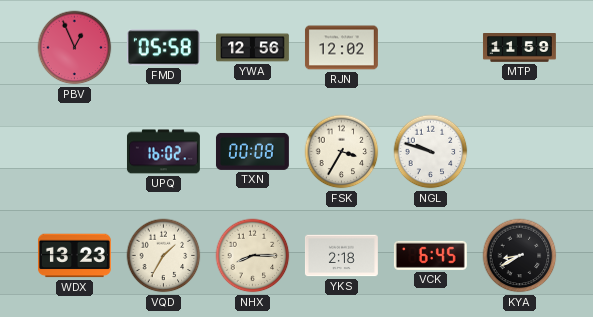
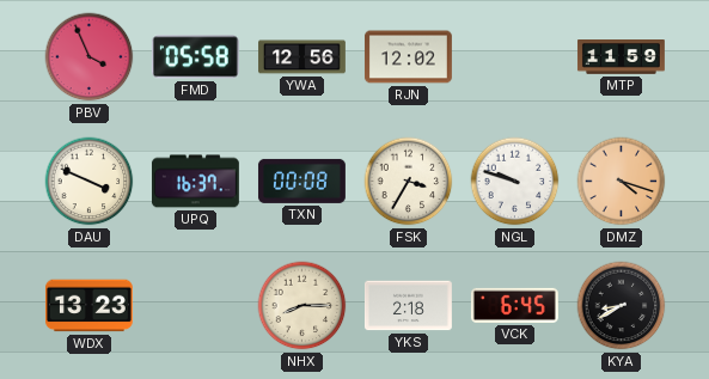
PBV: 12:56 -> 3:56
DAU: none -> 3:49
UPQ: 16:02 -> 16:37
DMZ: none -> 4:18
VQD: 1:35 -> none
